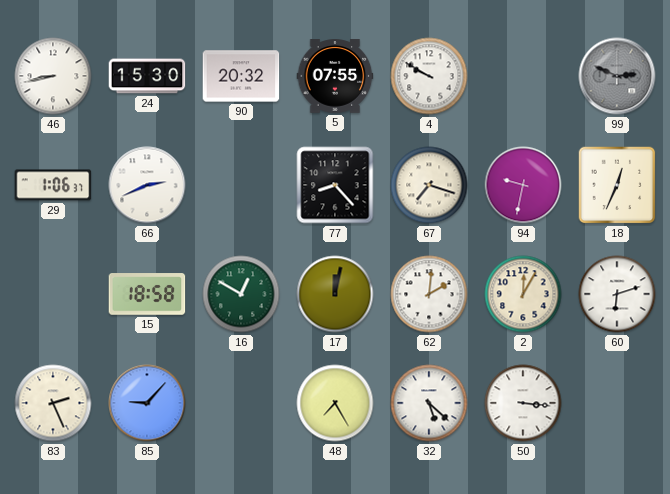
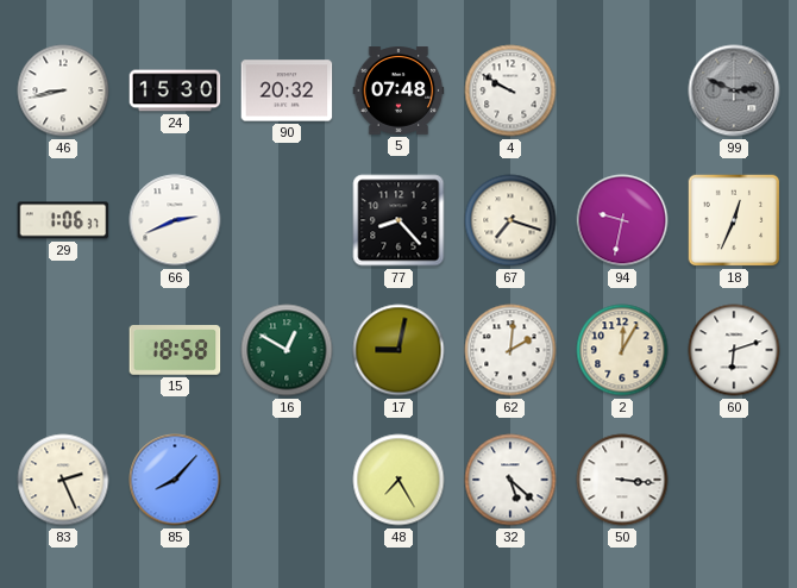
5: 07:55 -> 07:48
17: 12:02 -> 9:02
85: 9:07 -> 8:07
